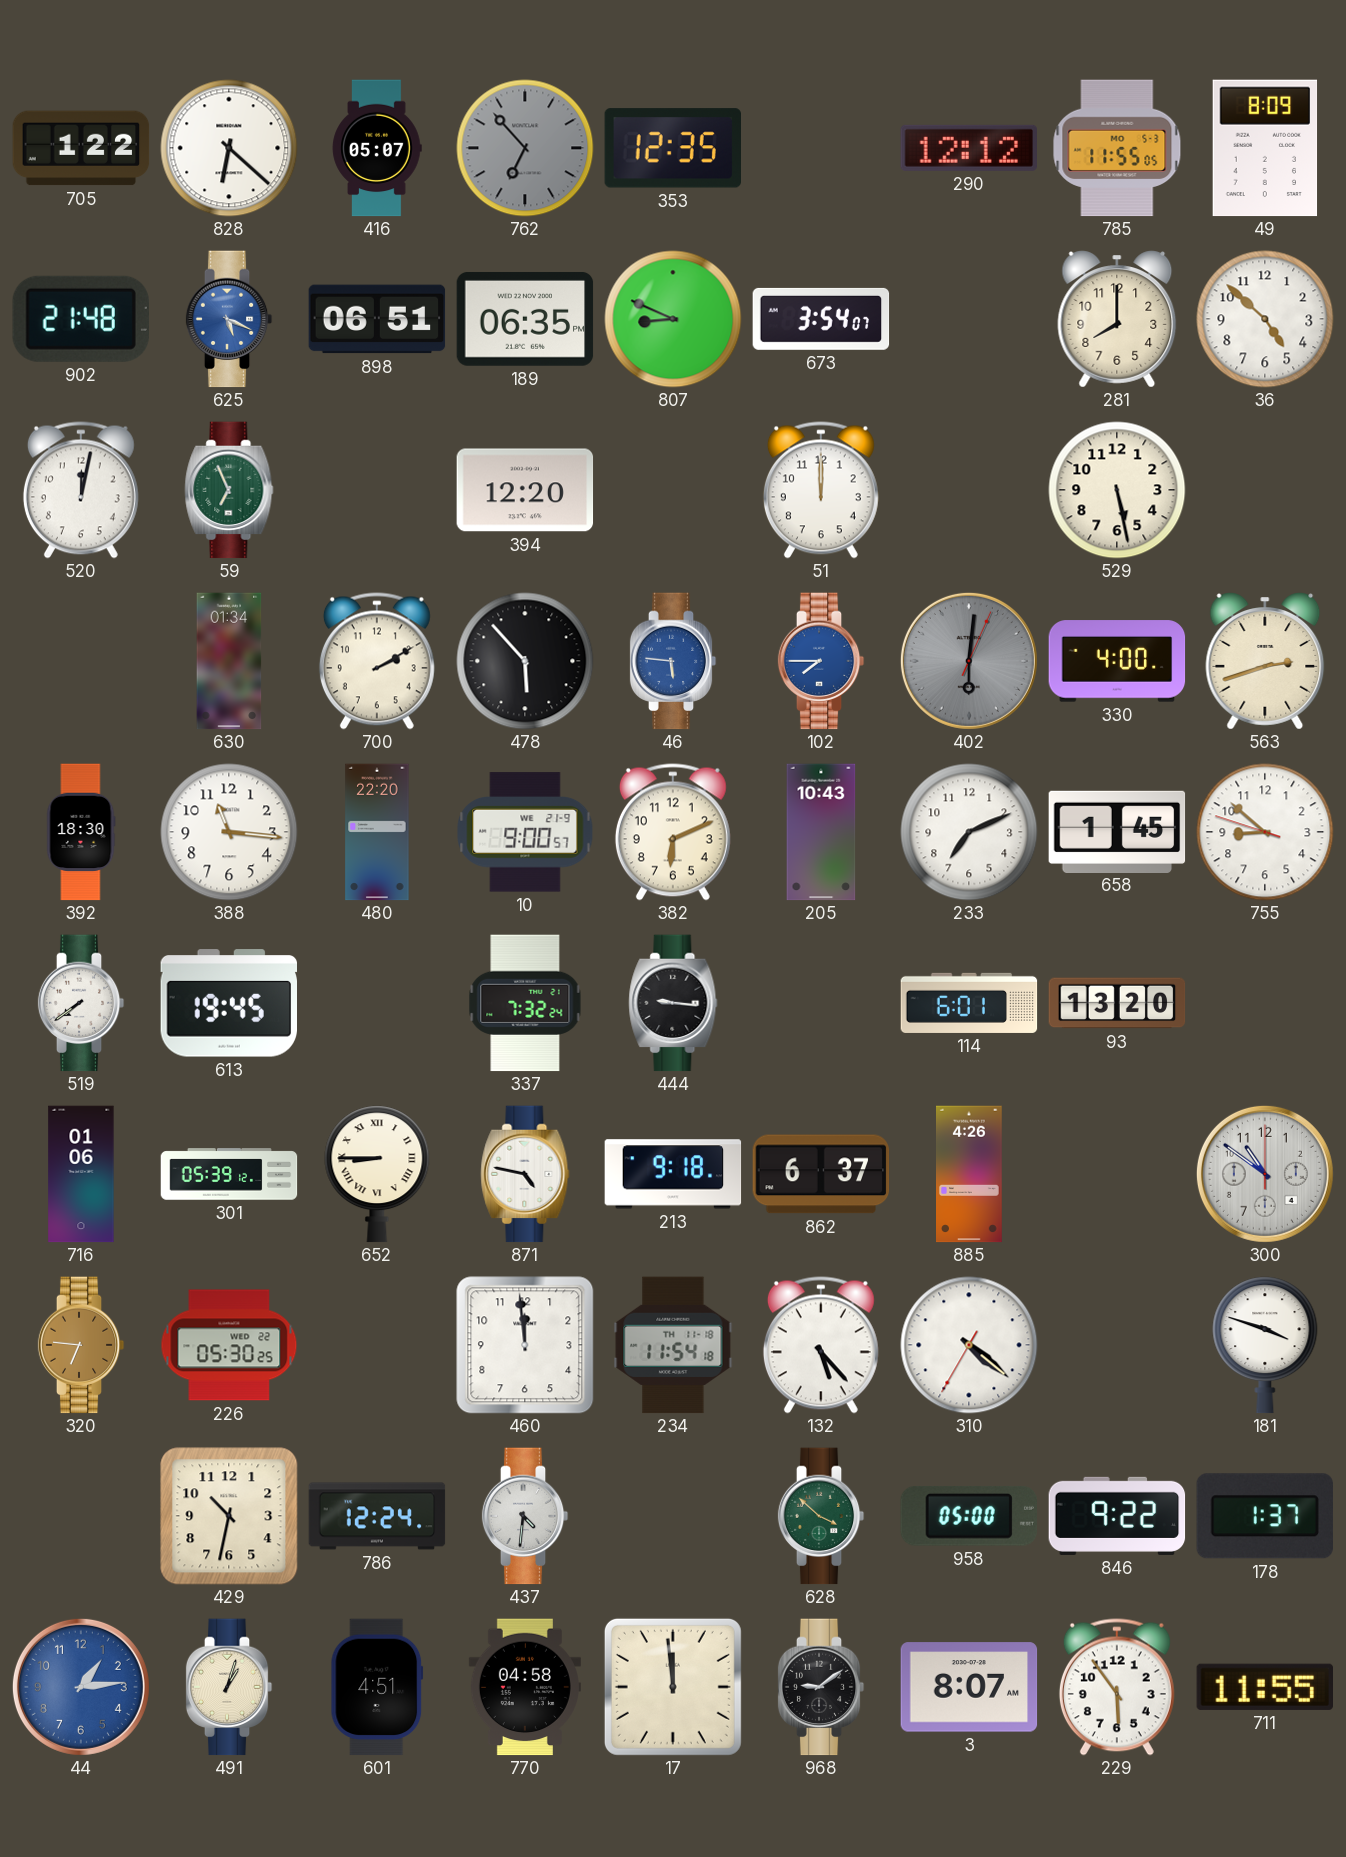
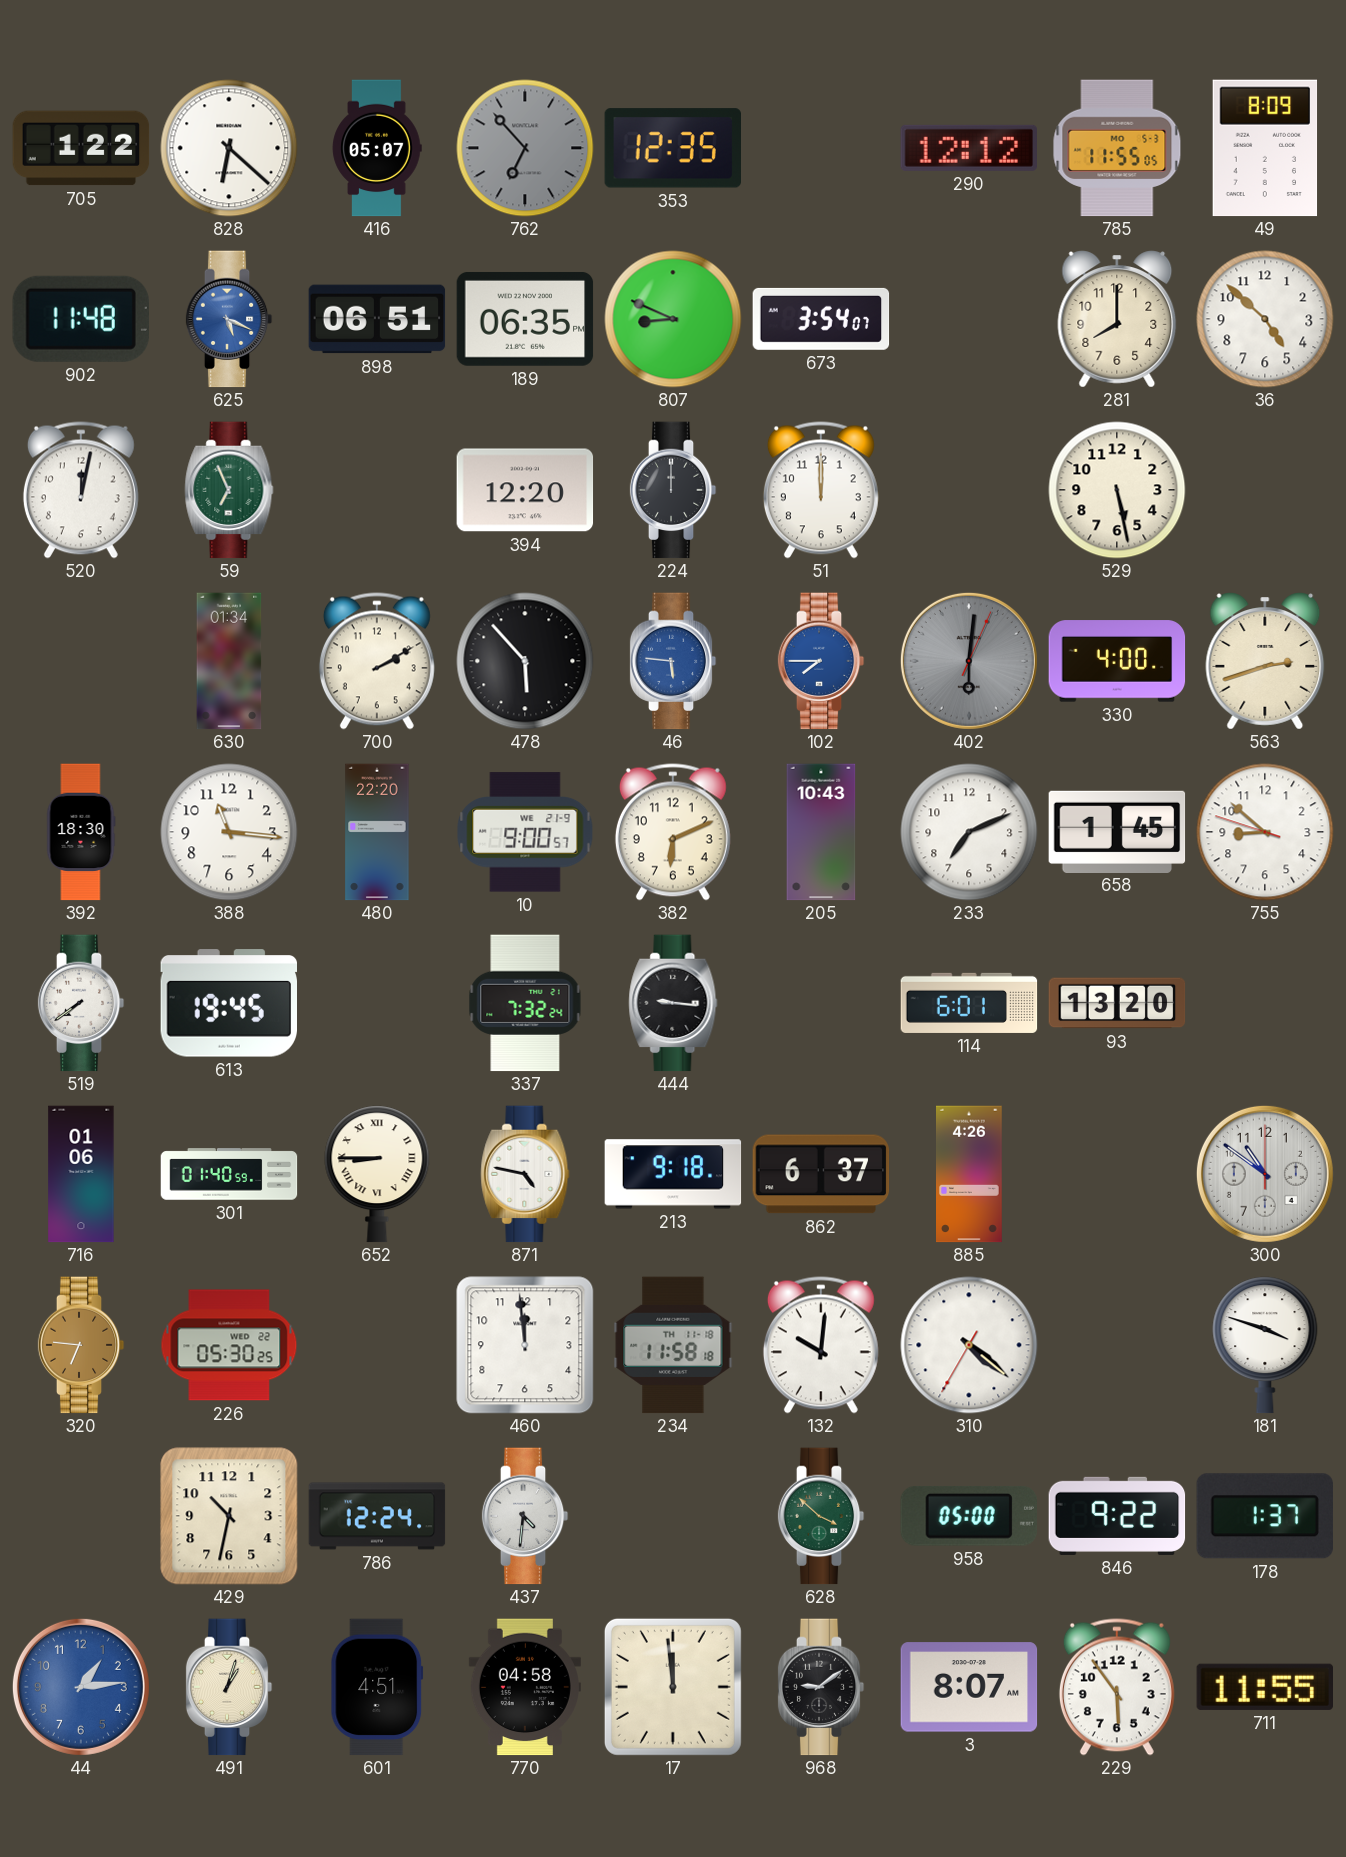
902: 21:48 -> 11:48
224: none -> 12:00
301: 05:39 -> 01:40
234: 11:54 -> 11:58
132: 5:23 -> 10:01
